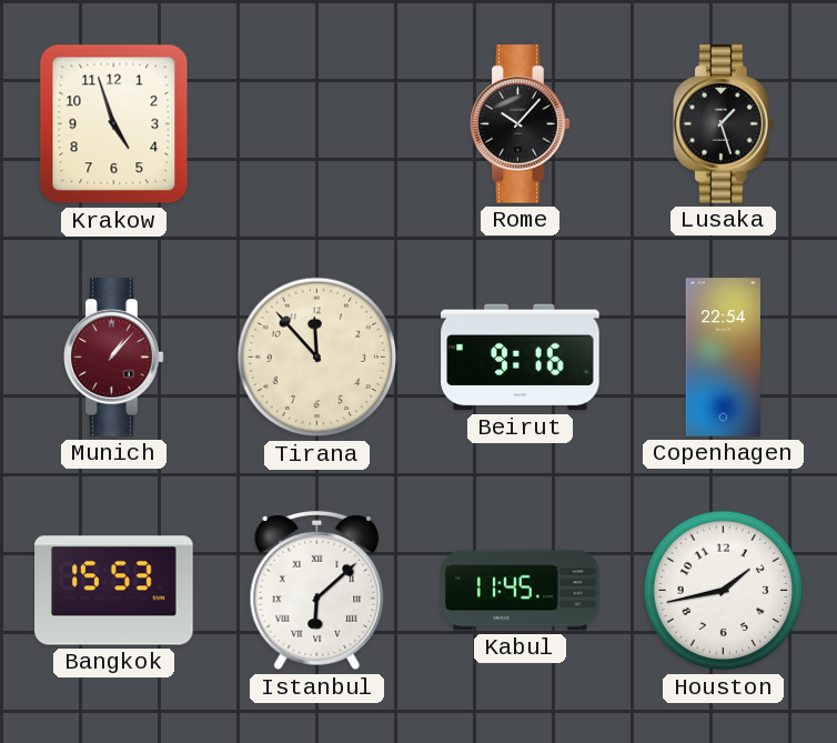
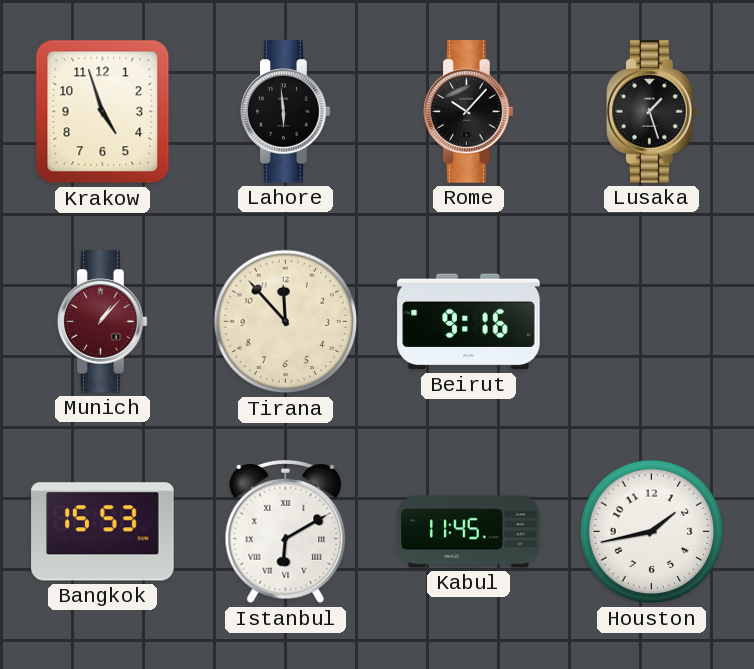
Lahore: none -> 5:59
Copenhagen: 22:54 -> none
Istanbul: 6:08 -> 6:10
